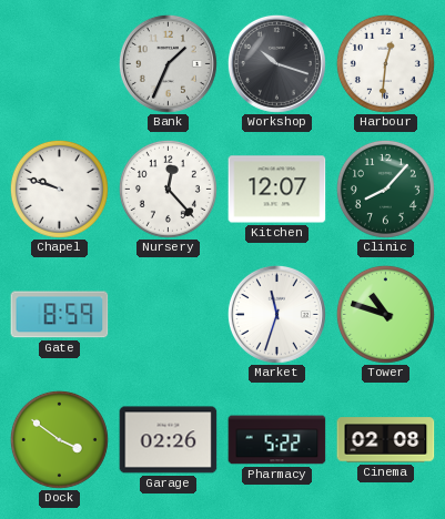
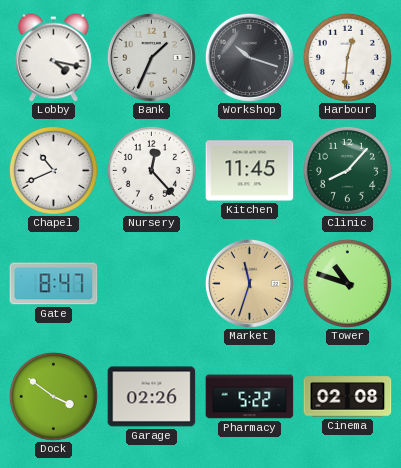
Lobby: none -> 4:17
Chapel: 9:48 -> 10:41
Kitchen: 12:07 -> 11:45
Gate: 8:59 -> 8:47
Market dial: white -> champagne
